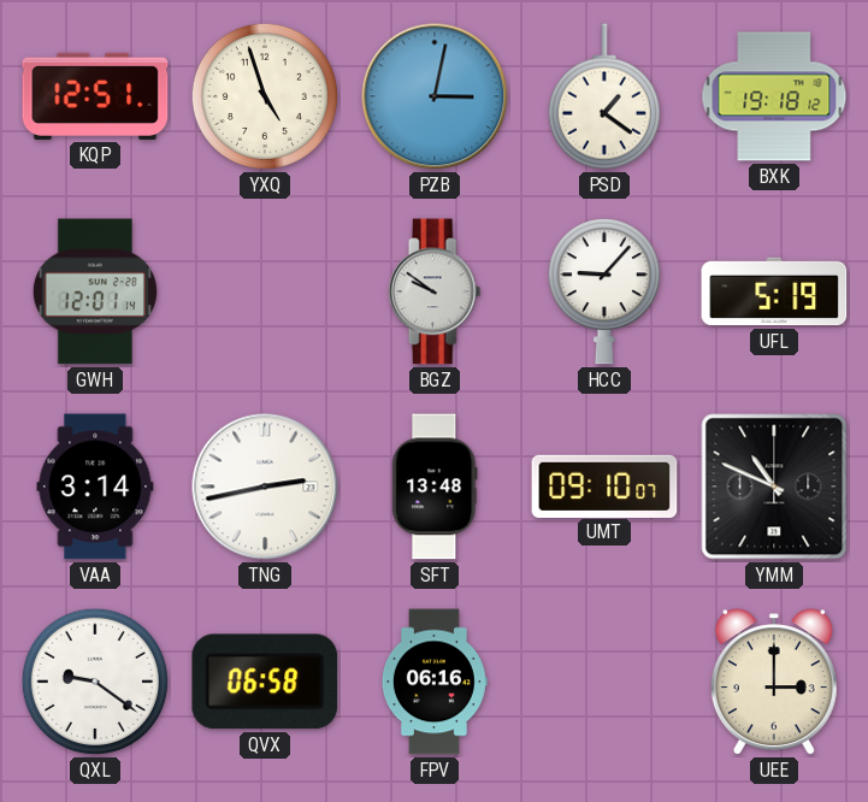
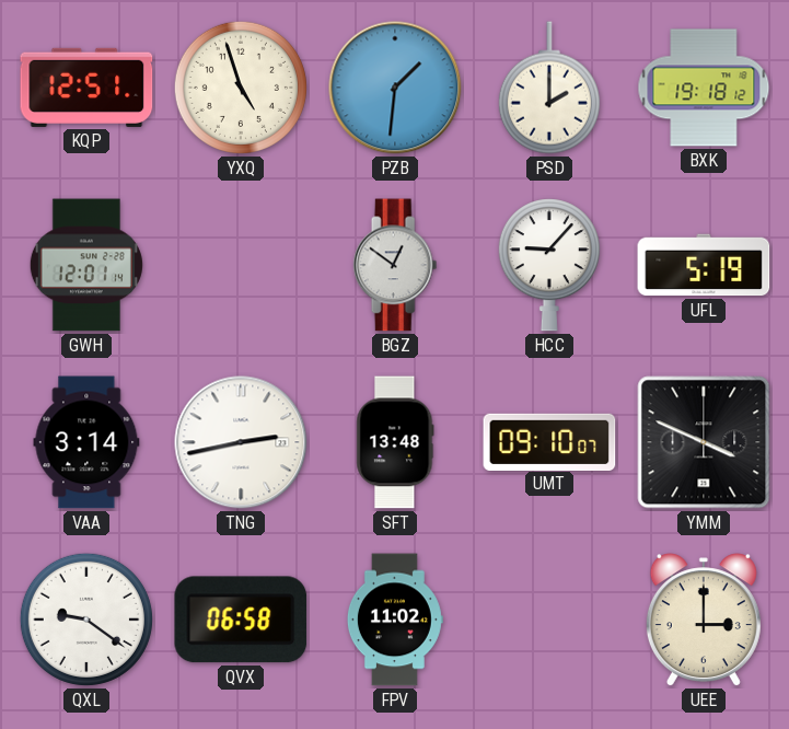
PZB: 3:02 -> 1:31
PSD: 1:21 -> 2:00
BGZ: 9:51 -> 12:51
YMM: 10:49 -> 3:49
FPV: 06:16 -> 11:02
